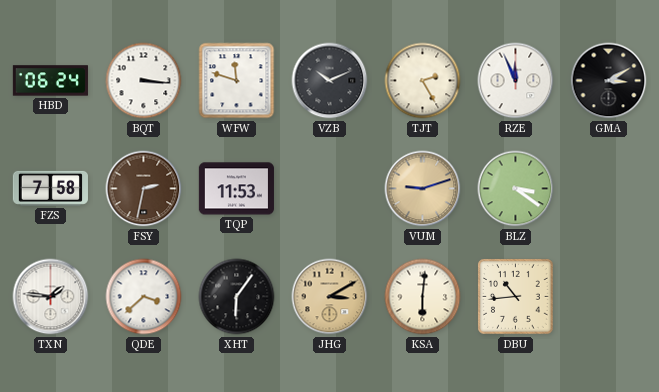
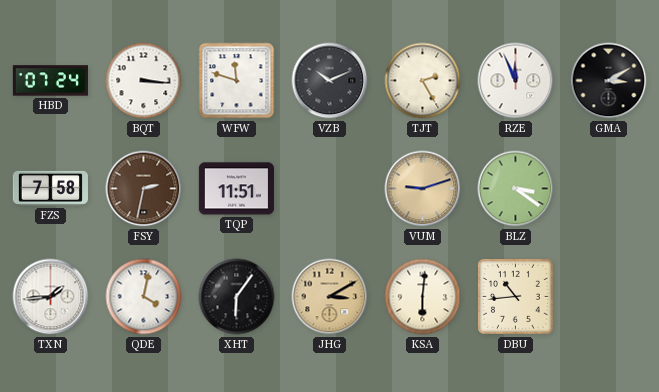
HBD: 06:24 -> 07:24
TQP: 11:53 -> 11:51
TXN: 1:46 -> 1:44
QDE: 3:38 -> 4:02
